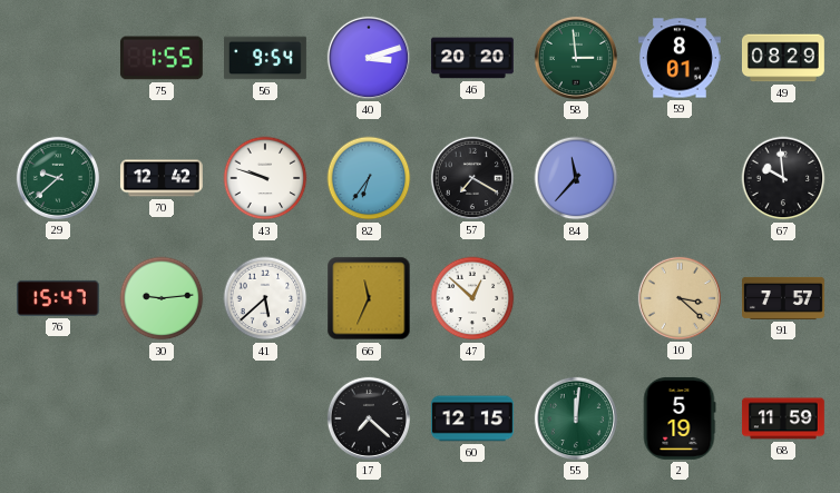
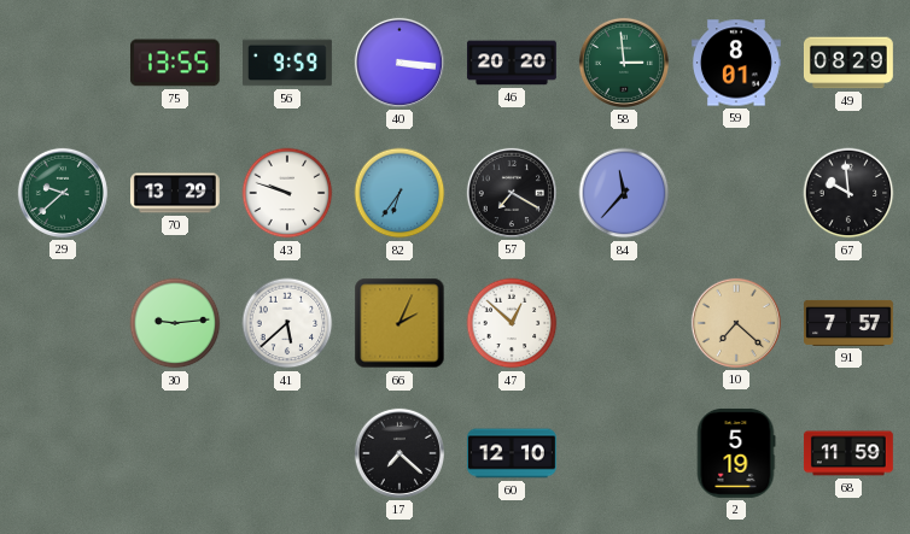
75: 1:55 -> 13:55
56: 9:54 -> 9:59
40: 3:12 -> 3:16
70: 12:42 -> 13:29
76: 15:47 -> none
66: 11:34 -> 2:04
10: 3:22 -> 7:22
60: 12:15 -> 12:10
55: 12:01 -> none
